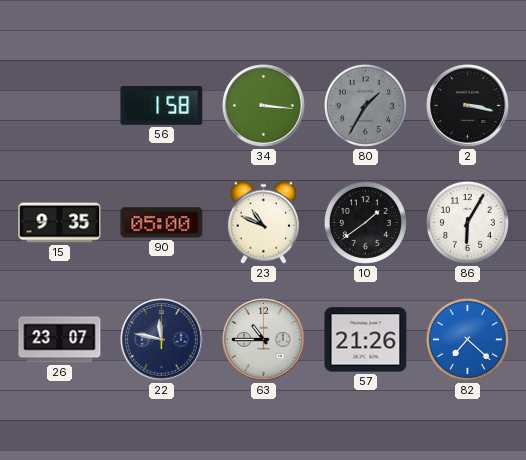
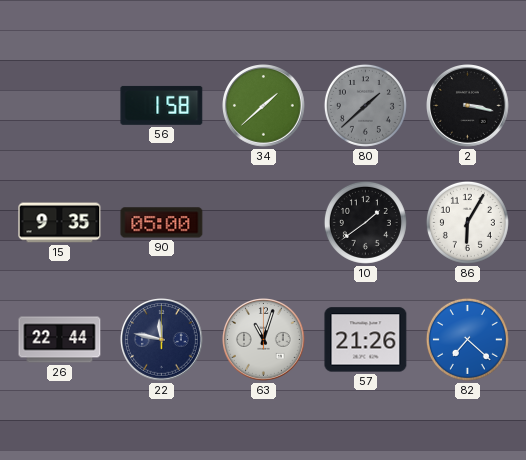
34: 3:16 -> 1:38
80: 1:35 -> 1:38
23: 10:49 -> none
26: 23:07 -> 22:44
63: 10:45 -> 11:03
